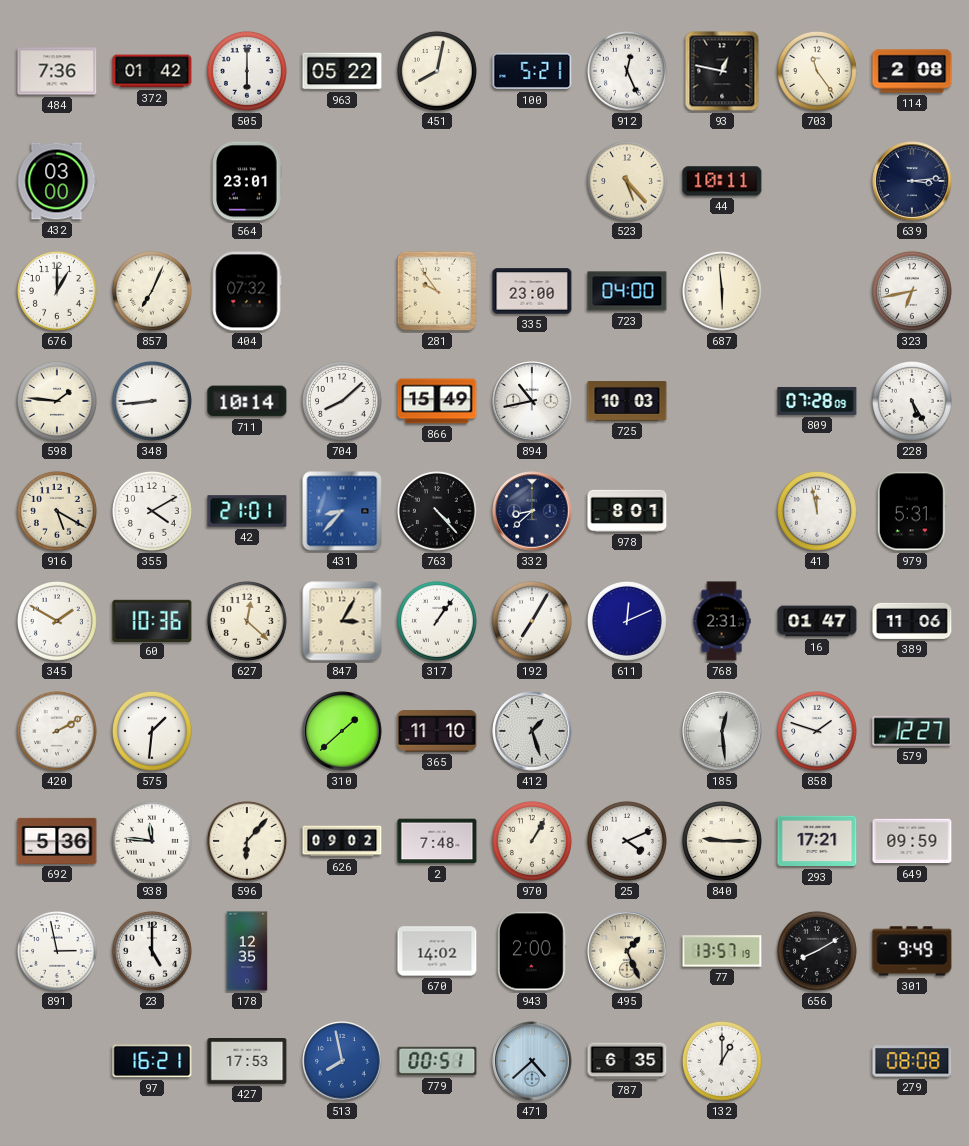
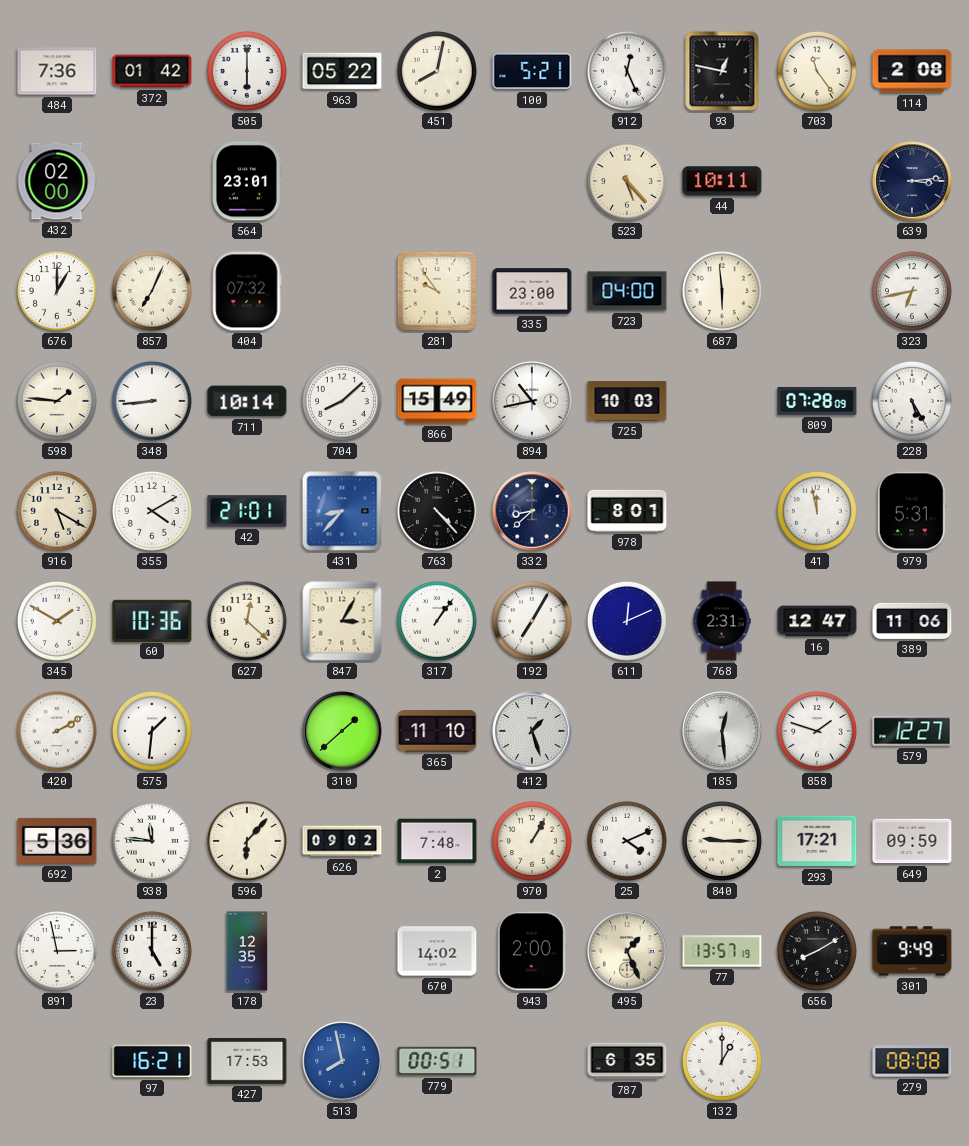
432: 03:00 -> 02:00
16: 01:47 -> 12:47
471: 4:38 -> none
